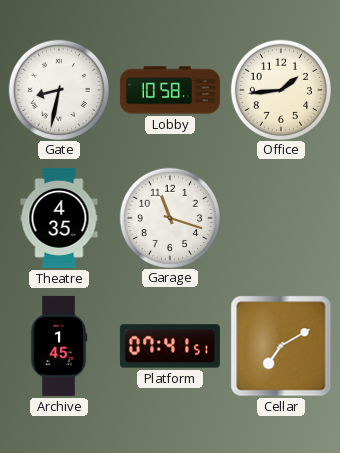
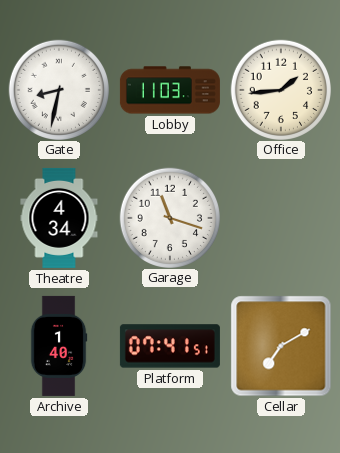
Lobby: 10:58 -> 11:03
Theatre: 4:35 -> 4:34
Archive: 1:45 -> 1:40
